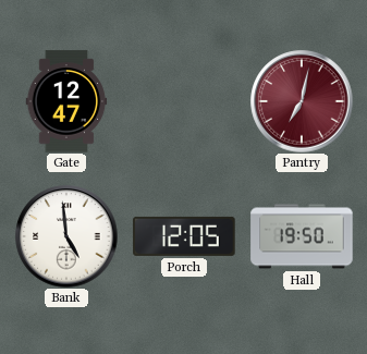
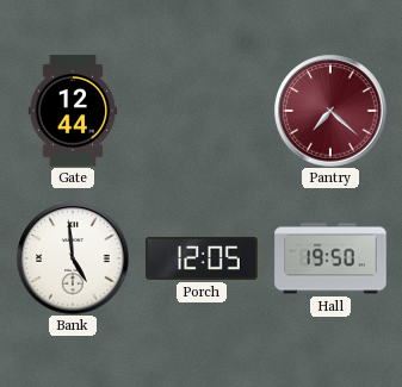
Gate: 12:47 -> 12:44
Pantry: 7:02 -> 7:22
